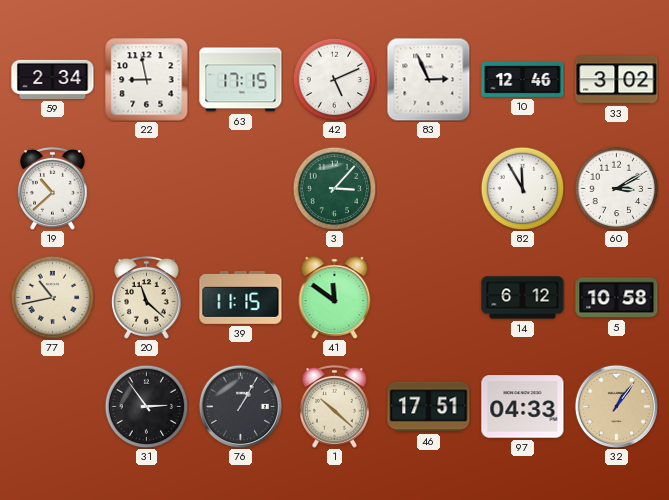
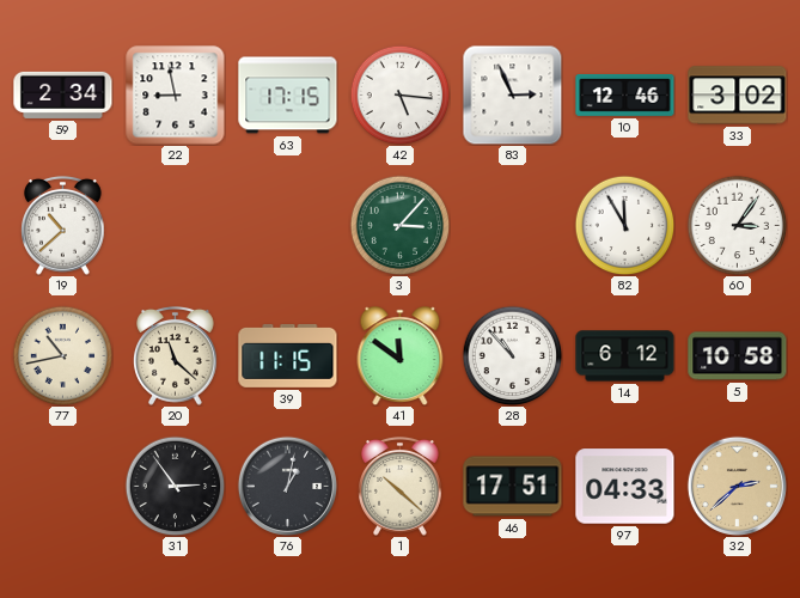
42: 5:11 -> 5:16
60: 3:10 -> 3:06
28: none -> 10:53
76: 1:05 -> 1:02
32: 1:06 -> 2:38
